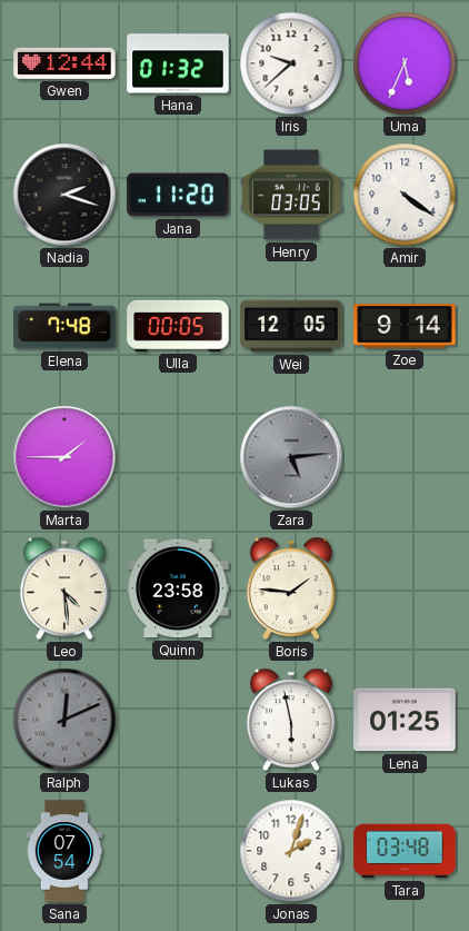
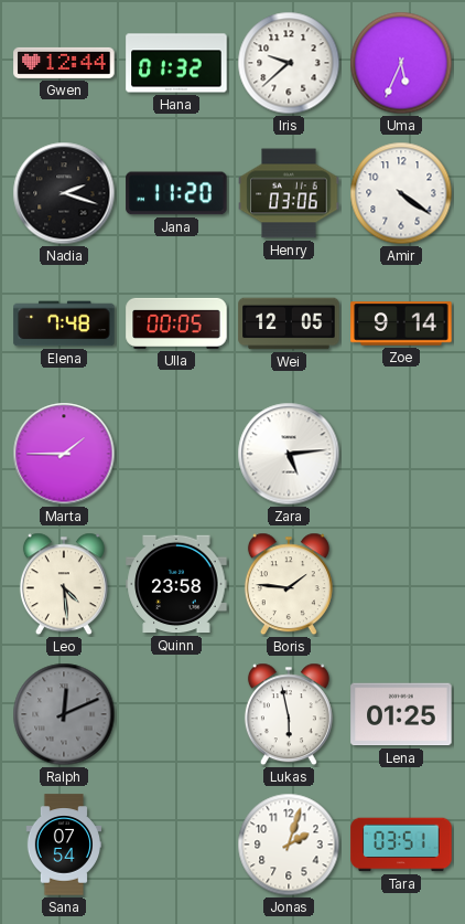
Henry: 03:05 -> 03:06
Zara dial: grey -> white
Tara: 03:48 -> 03:51
